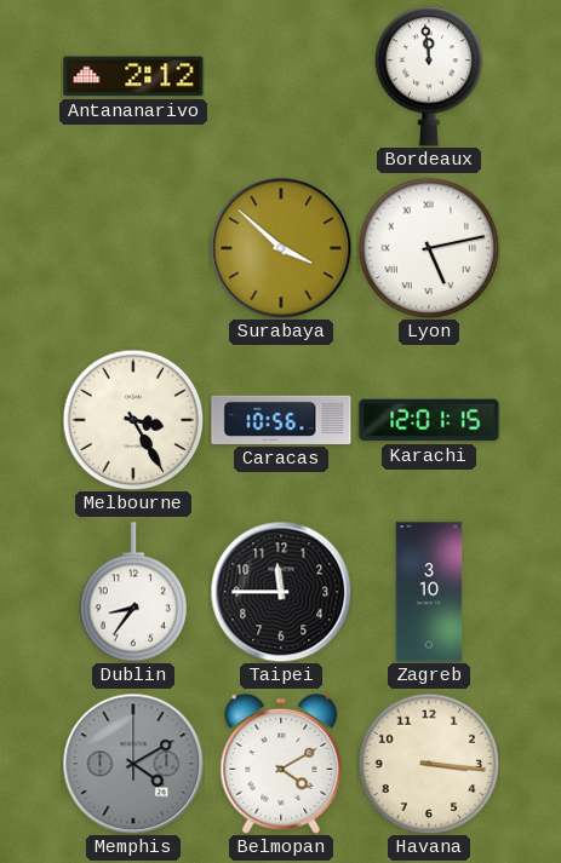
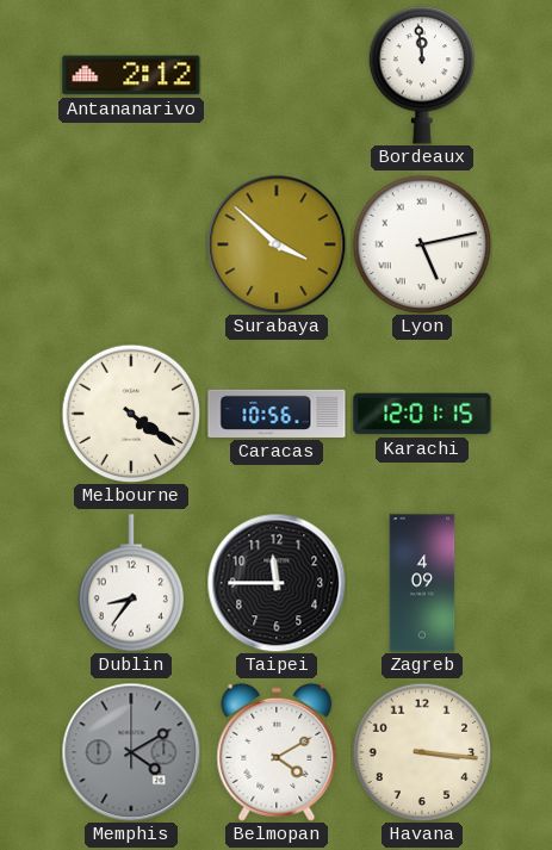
Melbourne: 3:25 -> 4:21
Zagreb: 3:10 -> 4:09
